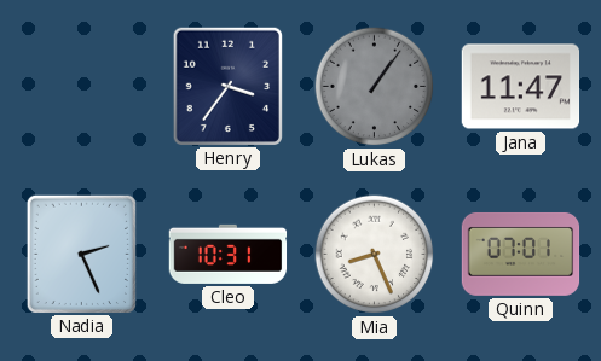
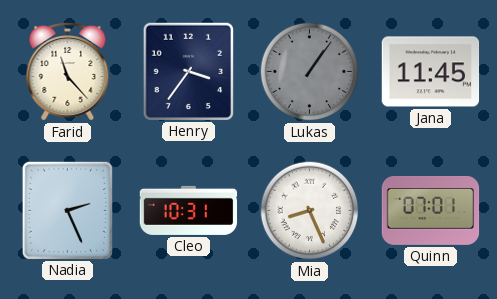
Farid: none -> 11:23
Jana: 11:47 -> 11:45
